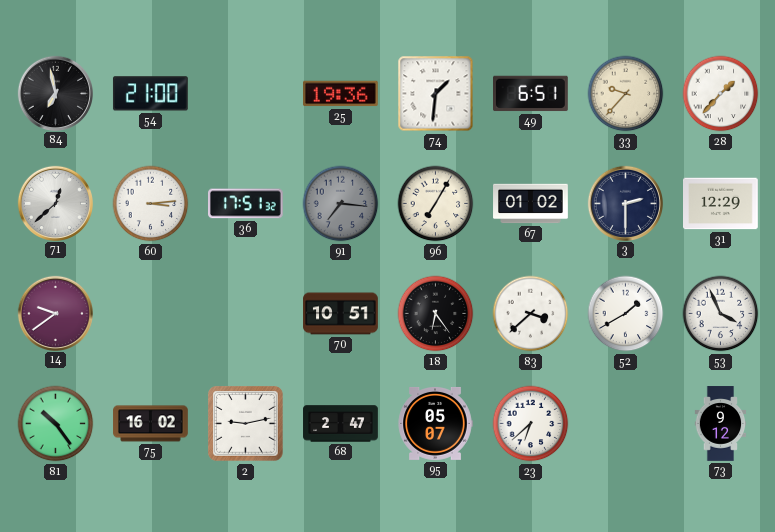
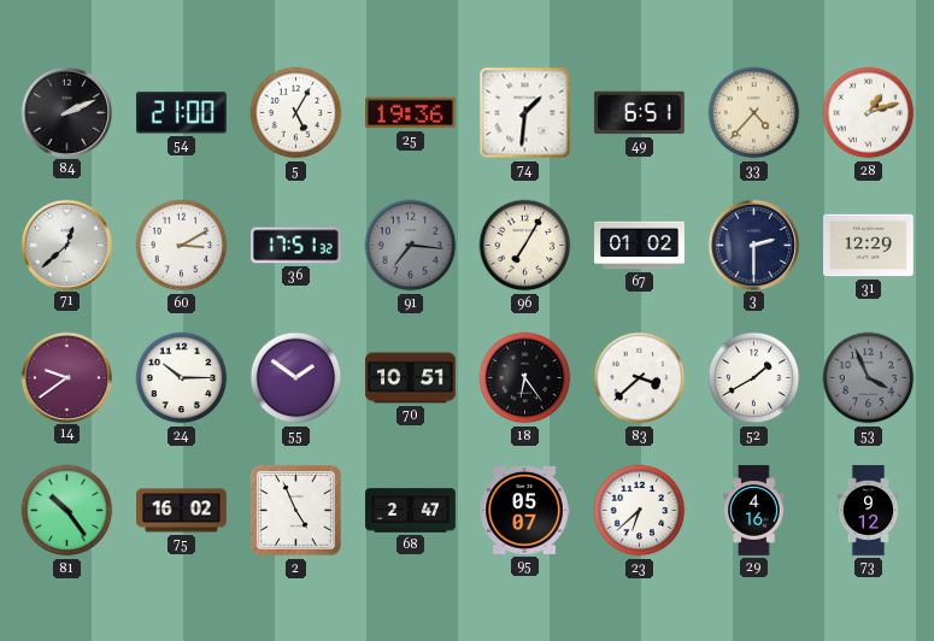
84: 6:58 -> 2:11
5: none -> 5:05
33: 9:37 -> 4:37
28: 1:37 -> 1:12
60: 3:14 -> 3:10
24: none -> 10:15
55: none -> 1:51
53 dial: white -> grey
2: 9:13 -> 4:56
29: none -> 4:16
